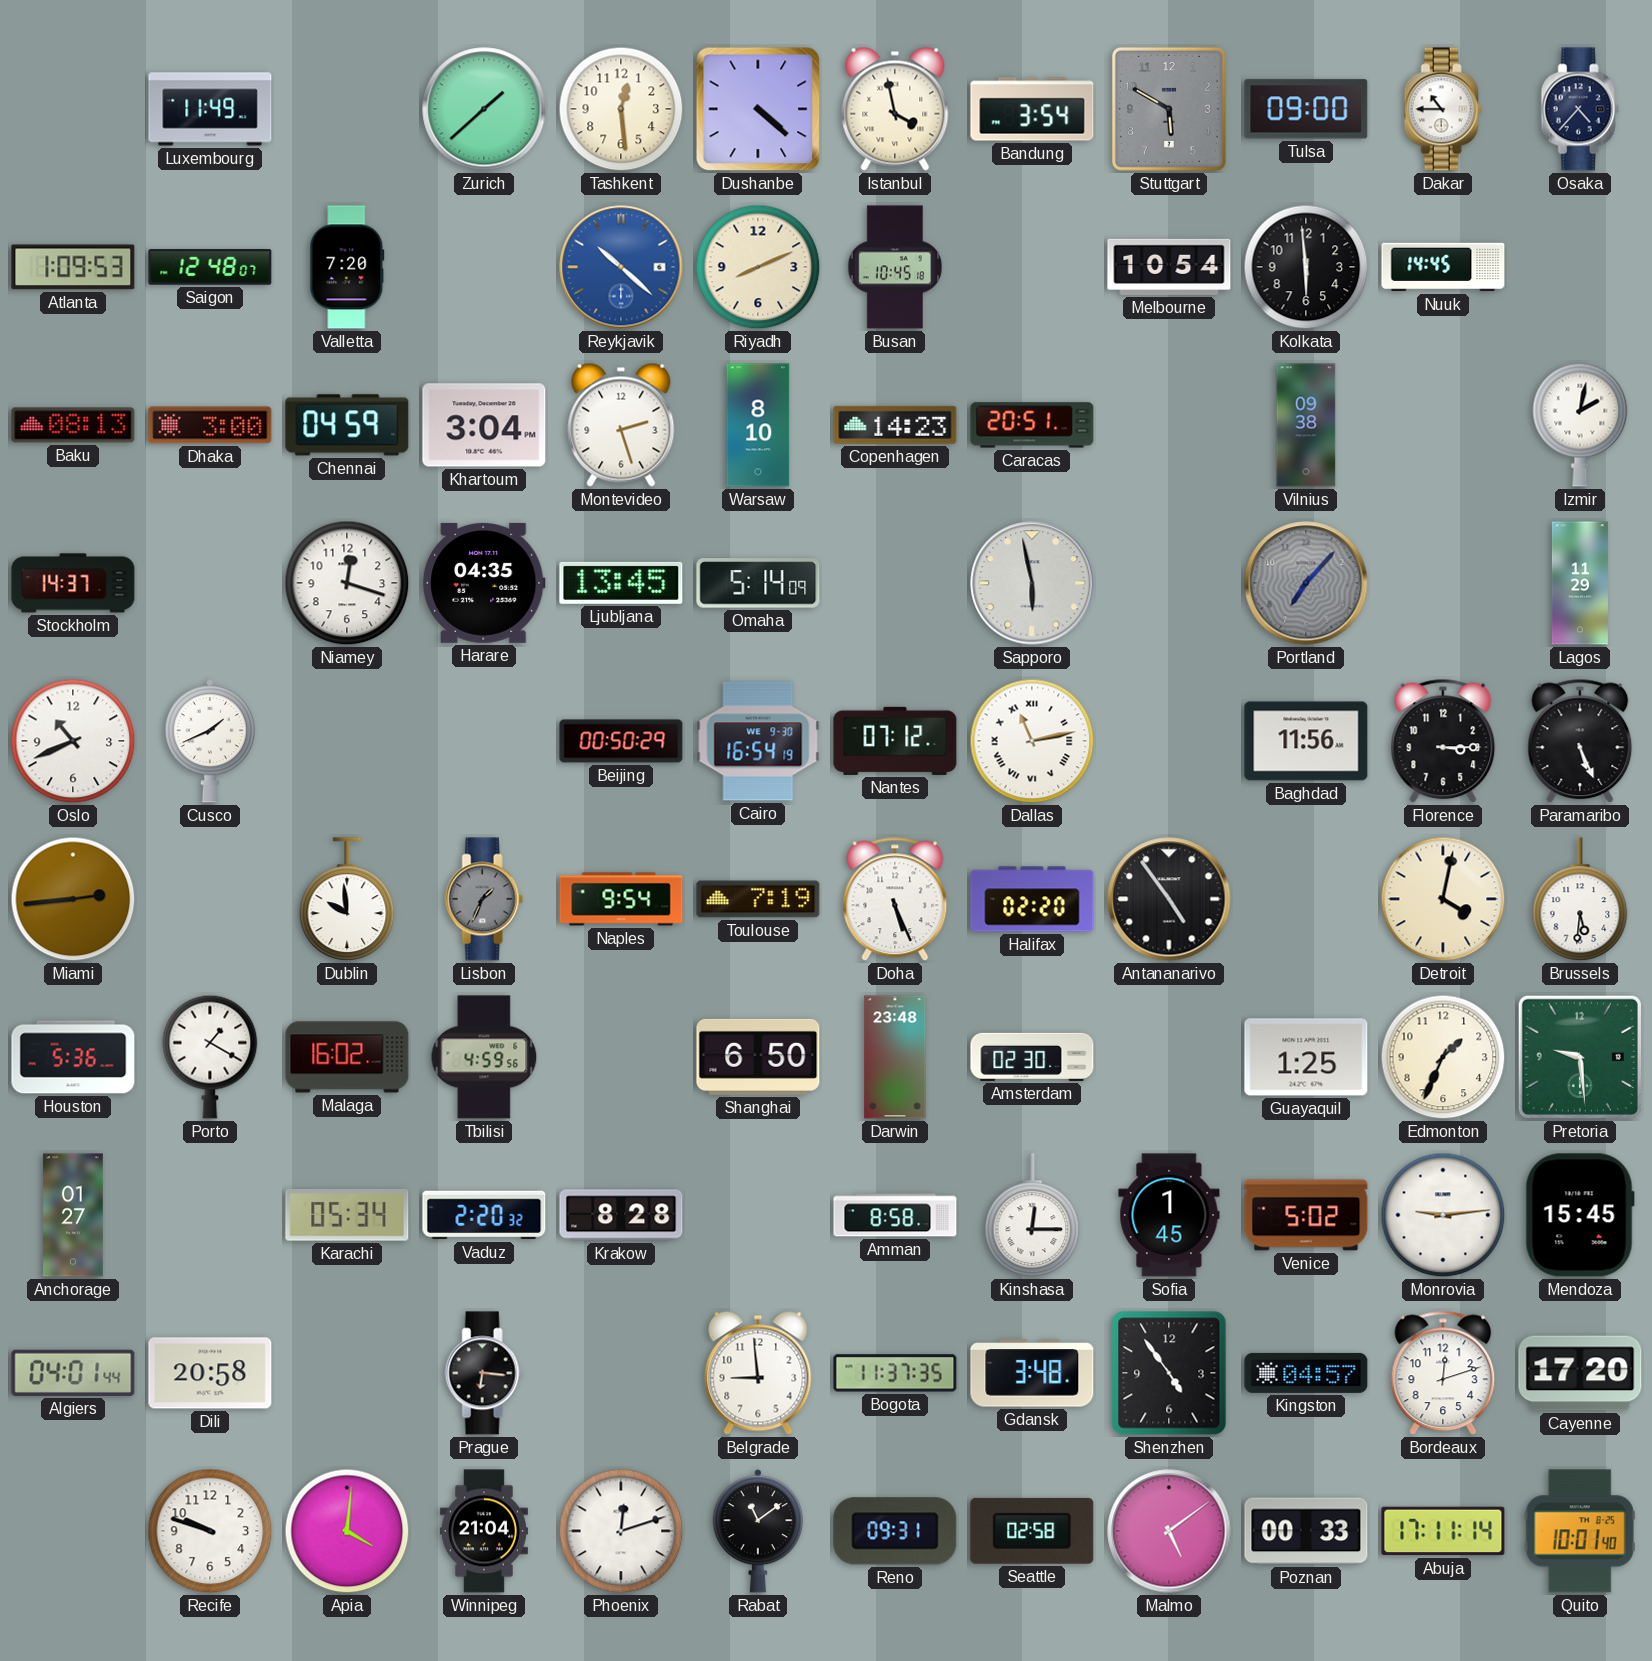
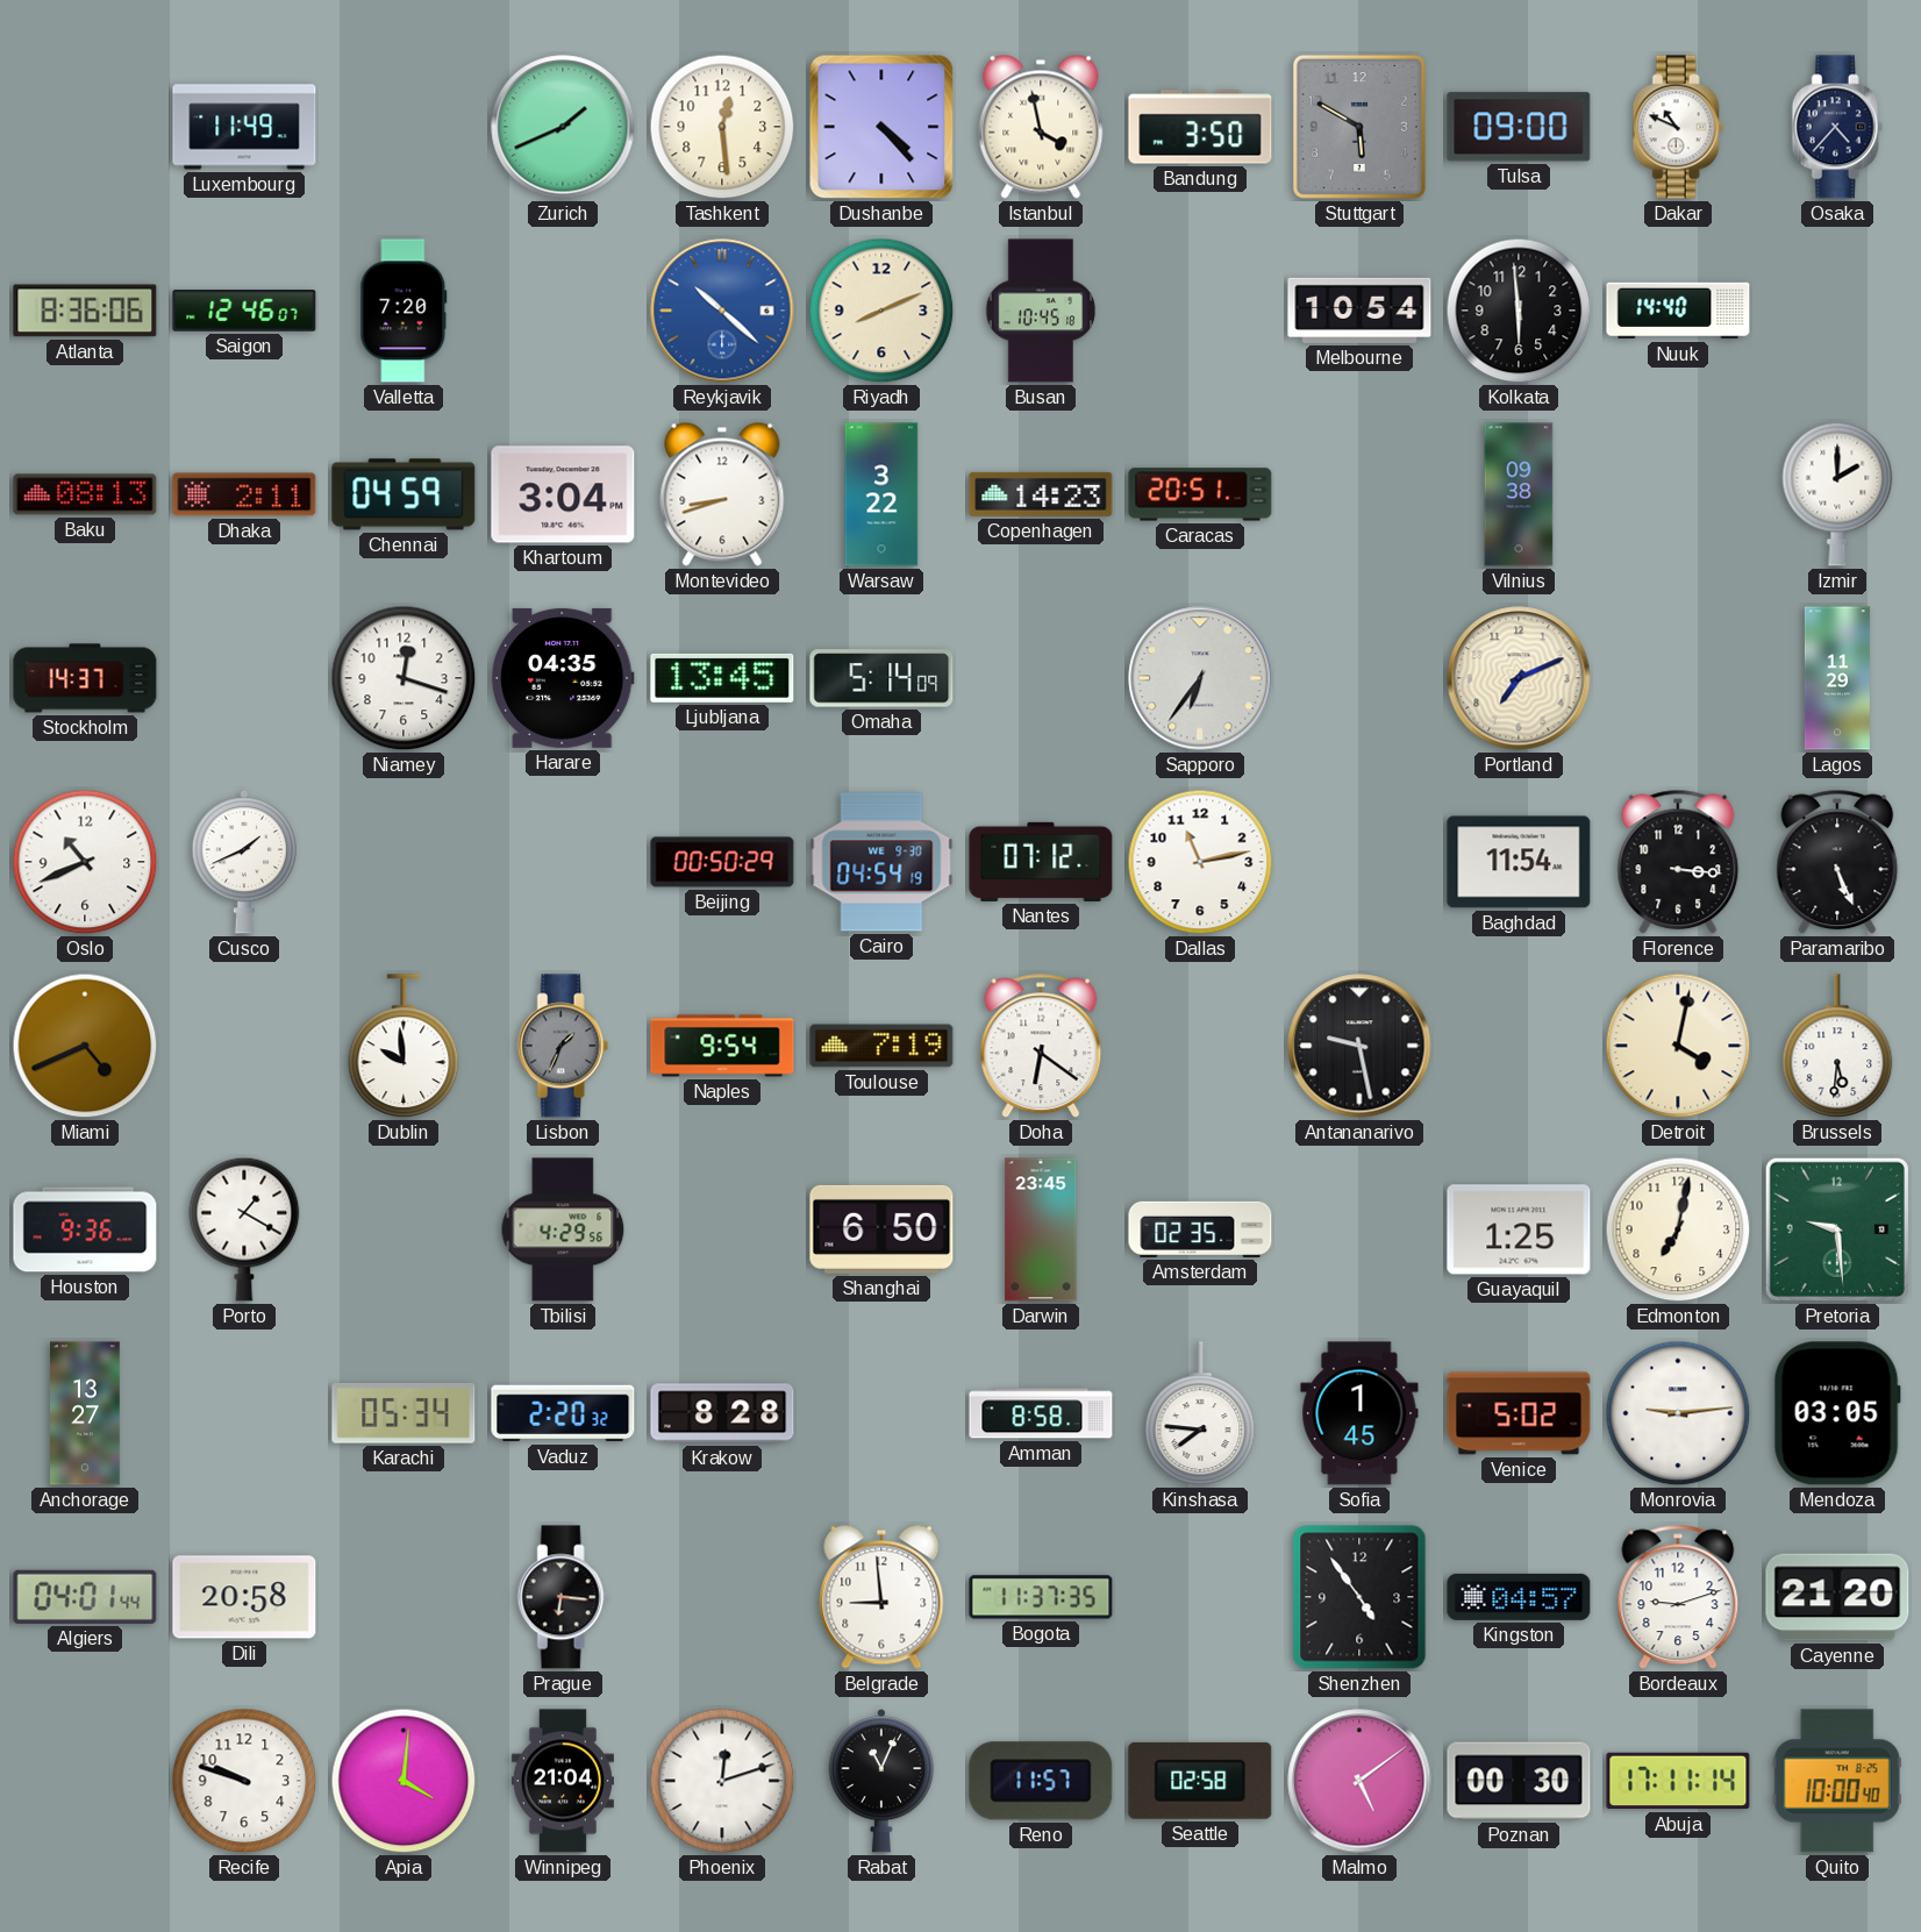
Zurich: 1:38 -> 1:41
Dushanbe: 4:22 -> 4:23
Bandung: 3:54 -> 3:50
Dakar: 10:45 -> 10:49
Atlanta: 1:09 -> 8:36
Saigon: 12:48 -> 12:46
Nuuk: 14:45 -> 14:40
Dhaka: 3:00 -> 2:11
Montevideo: 2:27 -> 8:42
Warsaw: 8:10 -> 3:22
Izmir: 2:02 -> 2:00
Sapporo: 5:58 -> 6:36
Portland: 7:07 -> 7:11
Portland dial: grey -> cream
Cairo: 16:54 -> 04:54
Dallas numerals: Roman -> Arabic
Baghdad: 11:56 -> 11:54
Florence: 3:15 -> 3:16
Miami: 2:44 -> 4:41
Doha: 5:26 -> 6:21
Halifax: 02:20 -> none
Antananarivo: 4:54 -> 9:28
Houston: 5:36 -> 9:36
Malaga: 16:02 -> none
Tbilisi: 4:59 -> 4:29
Darwin: 23:48 -> 23:45
Amsterdam: 02:30 -> 02:35
Edmonton: 1:34 -> 7:02
Anchorage: 01:27 -> 13:27
Kinshasa: 12:15 -> 7:46
Mendoza: 15:45 -> 03:05
Gdansk: 3:48 -> none
Bordeaux: 12:12 -> 9:12
Cayenne: 17:20 -> 21:20
Rabat: 11:09 -> 11:04
Reno: 09:31 -> 11:57
Poznan: 00:33 -> 00:30
Quito: 10:01 -> 10:00
